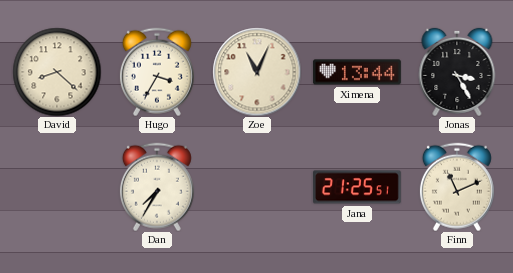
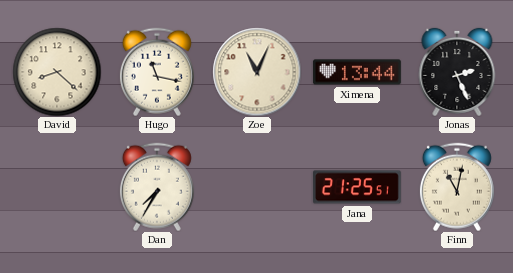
Hugo: 3:35 -> 11:17
Jonas: 3:25 -> 2:26
Finn: 11:11 -> 11:02
